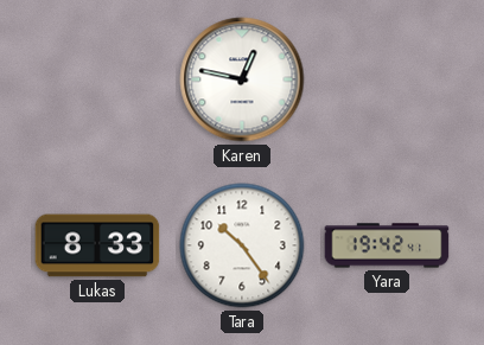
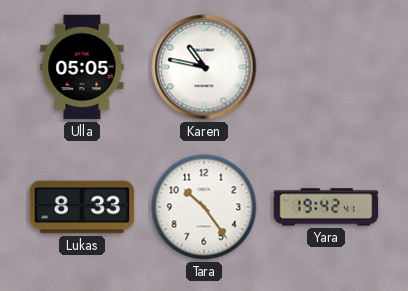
Ulla: none -> 05:05
Karen: 12:47 -> 10:47
